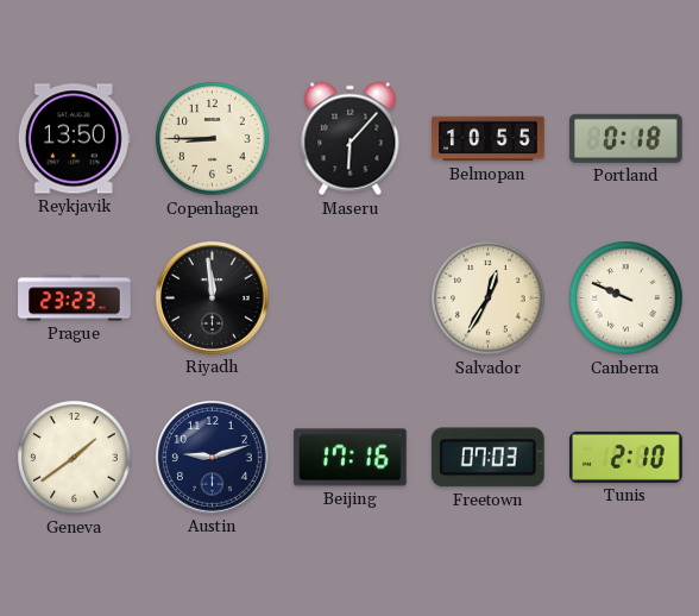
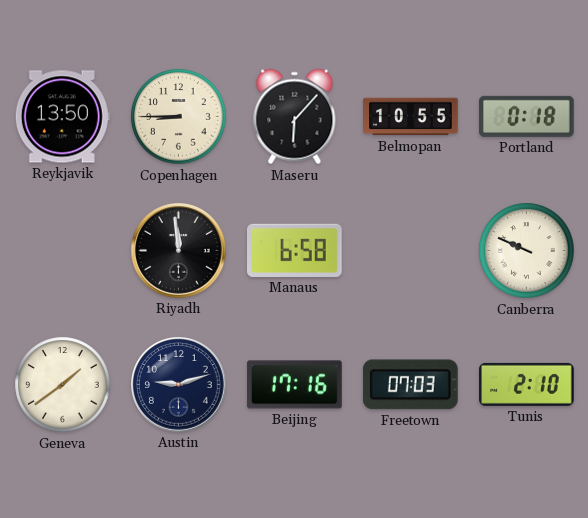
Prague: 23:23 -> none
Manaus: none -> 6:58
Salvador: 12:35 -> none
